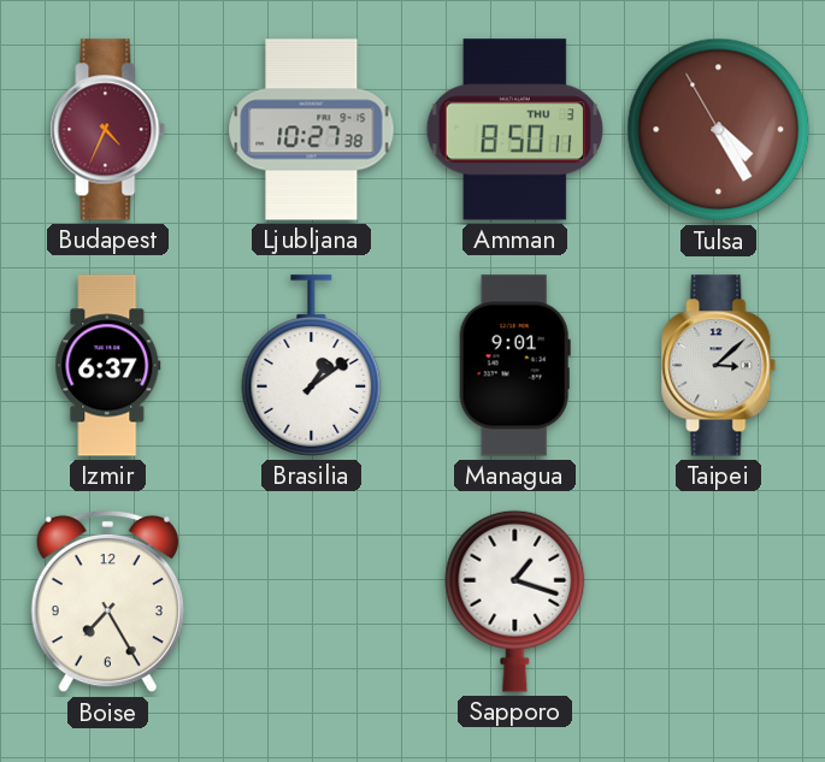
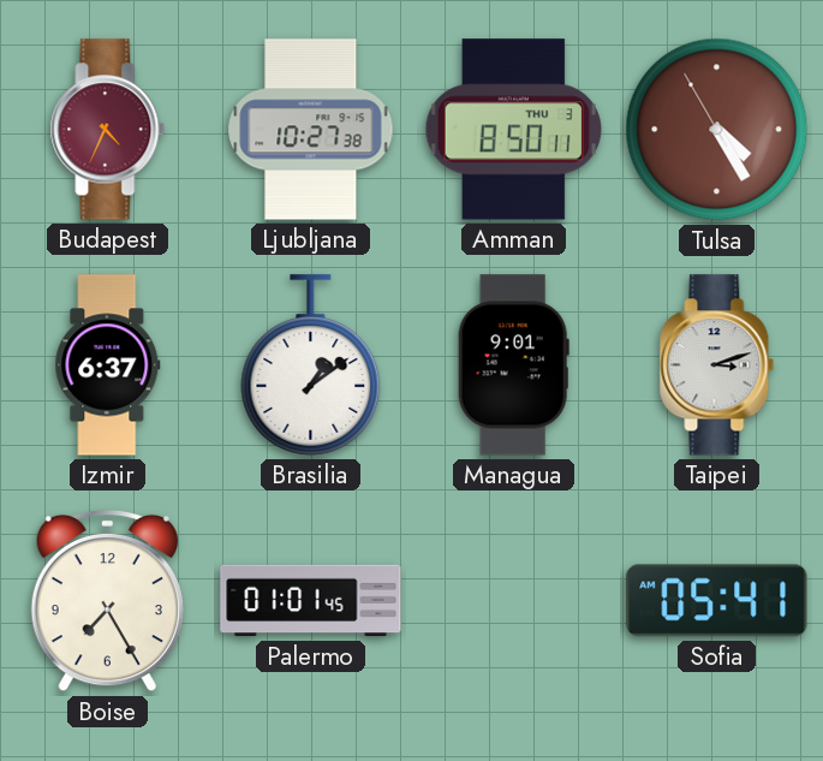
Taipei: 3:08 -> 3:12
Palermo: none -> 01:01
Sapporo: 1:18 -> none
Sofia: none -> 05:41
